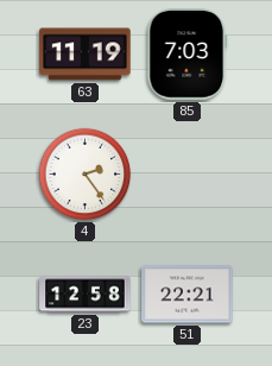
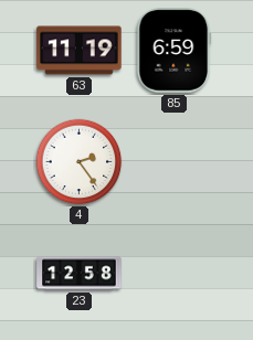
85: 7:03 -> 6:59
51: 22:21 -> none
